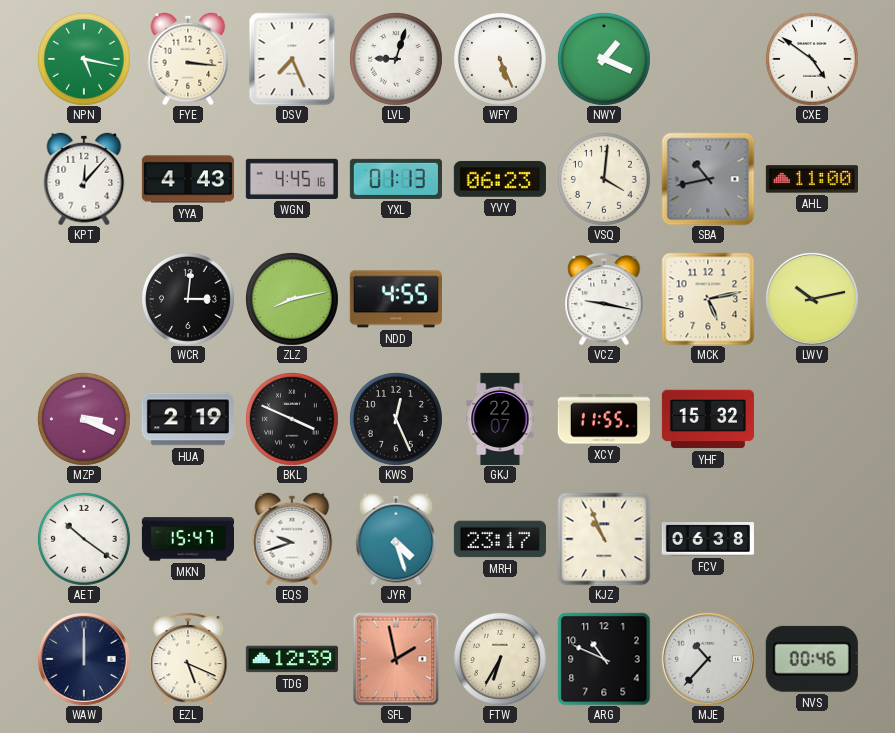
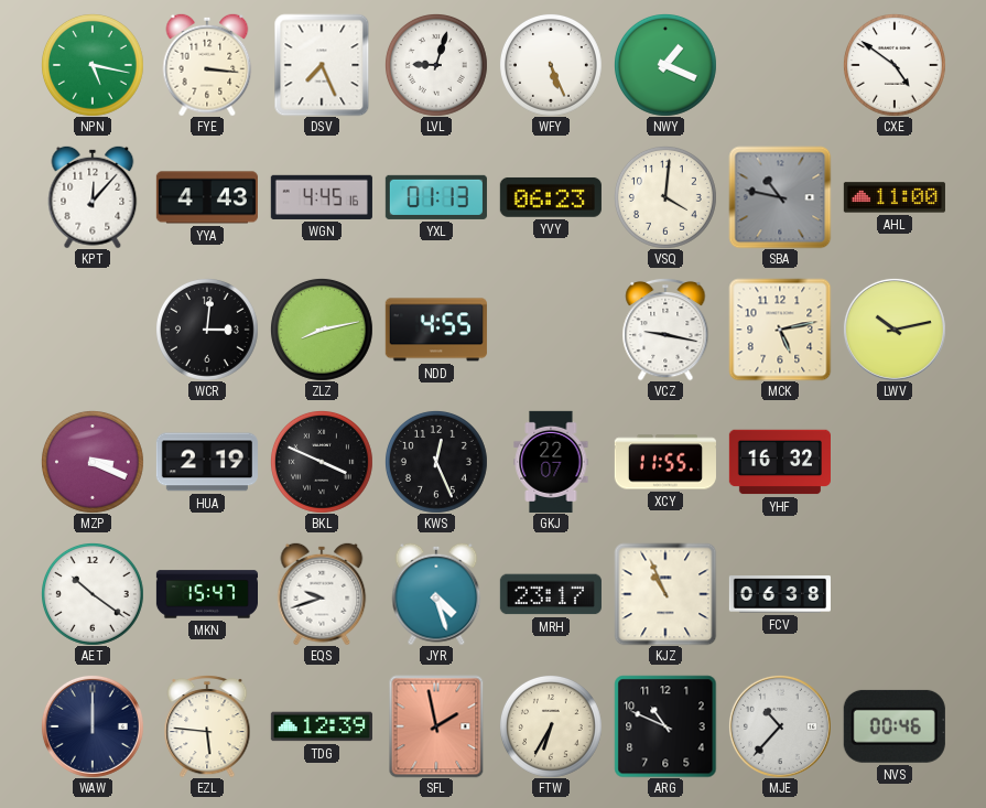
SBA: 10:43 -> 10:47
YHF: 15:32 -> 16:32
EZL: 5:19 -> 5:46
